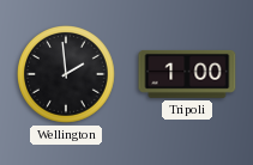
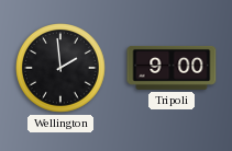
Tripoli: 1:00 -> 9:00
